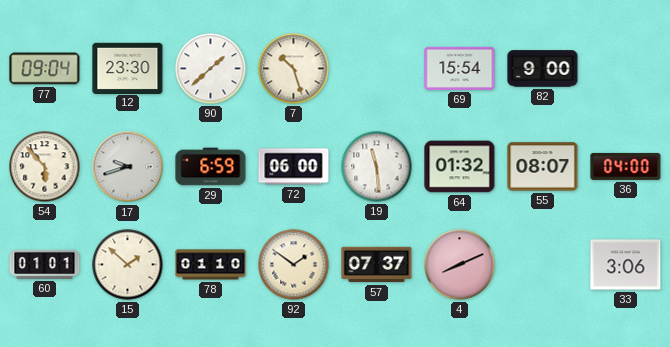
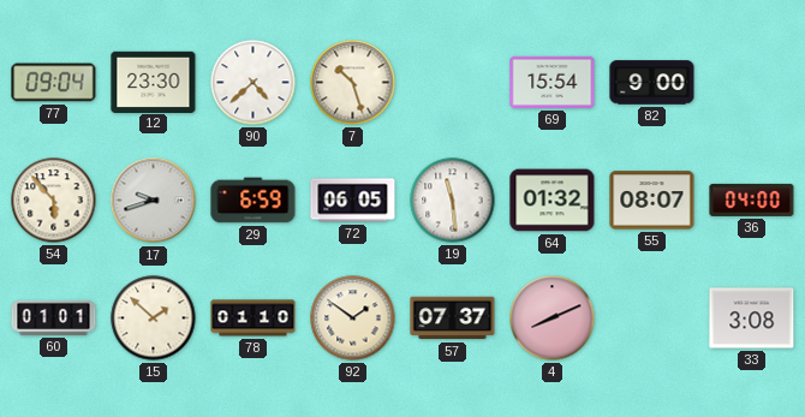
90: 1:38 -> 4:38
72: 06:00 -> 06:05
33: 3:06 -> 3:08
